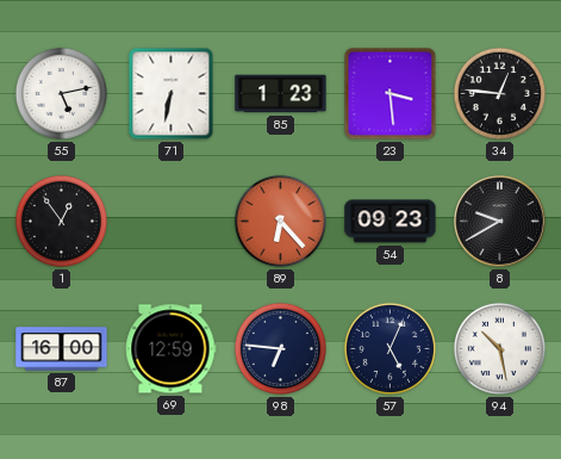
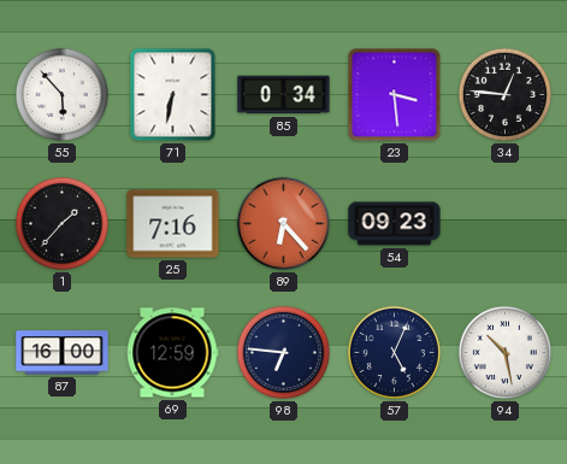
55: 5:13 -> 5:53
85: 1:23 -> 0:34
1: 12:54 -> 1:37
25: none -> 7:16
8: 9:40 -> none
